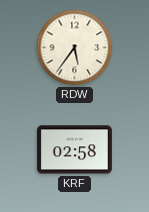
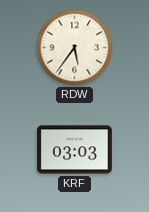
KRF: 02:58 -> 03:03
